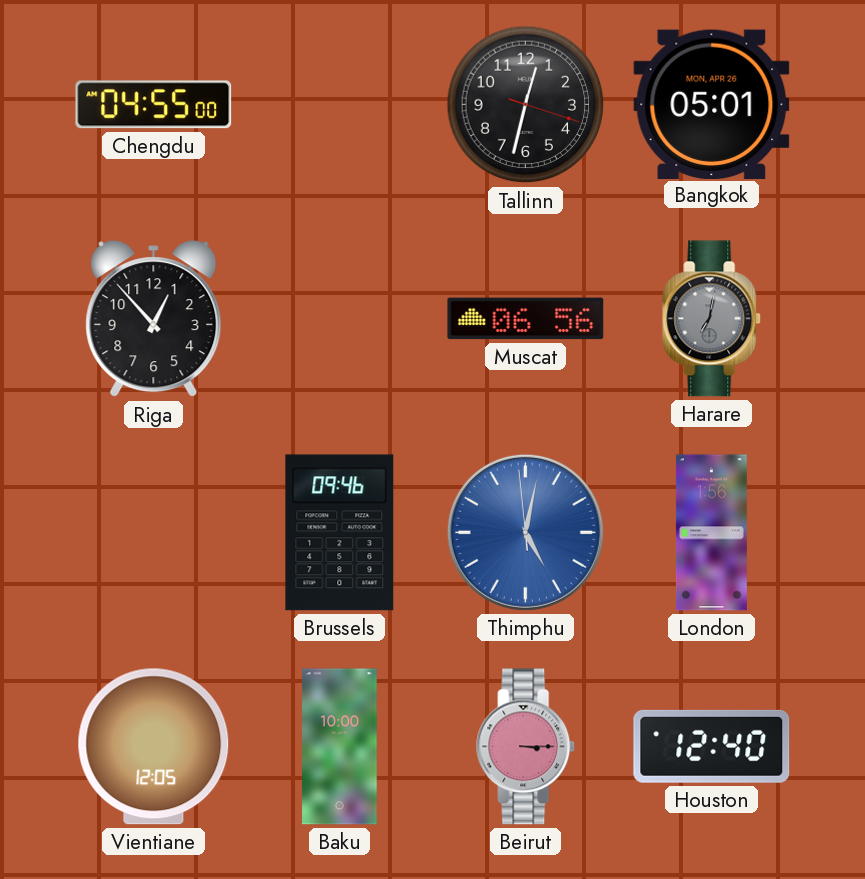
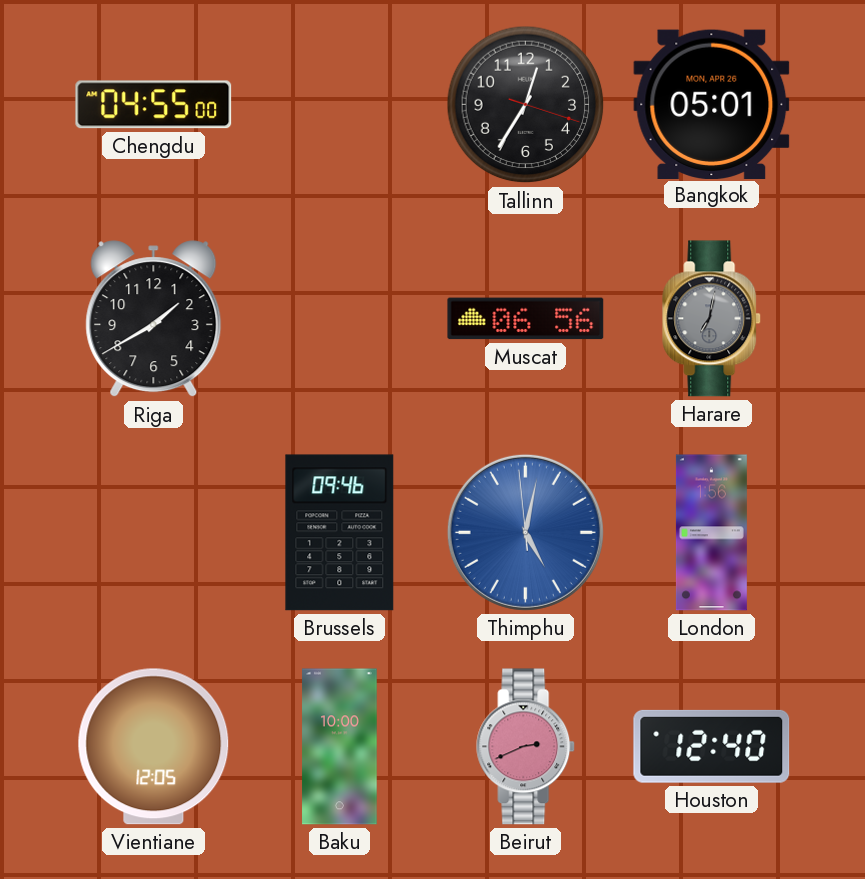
Tallinn: 12:32 -> 12:35
Riga: 12:53 -> 1:40
Beirut: 3:15 -> 2:41
